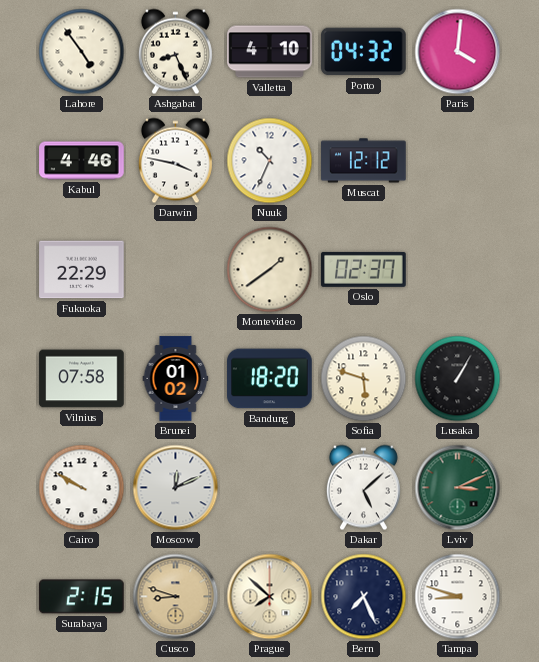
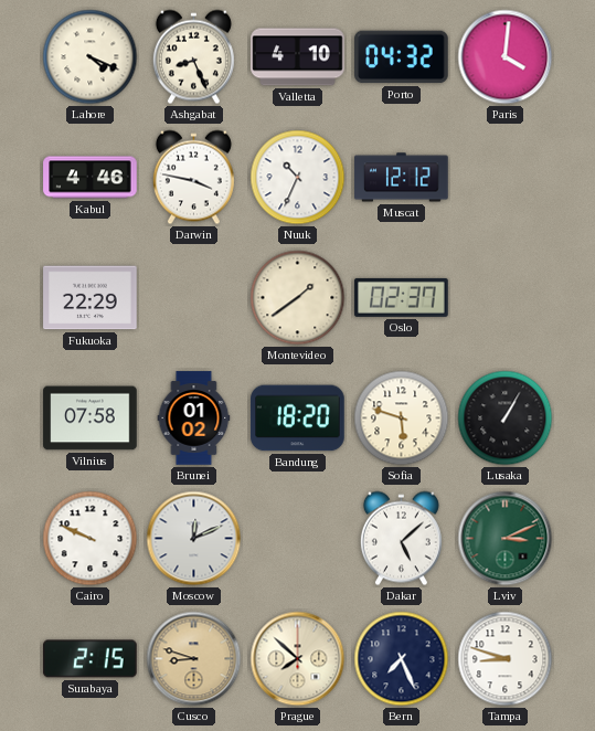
Lahore: 4:54 -> 4:19
Cairo: 9:50 -> 9:49
